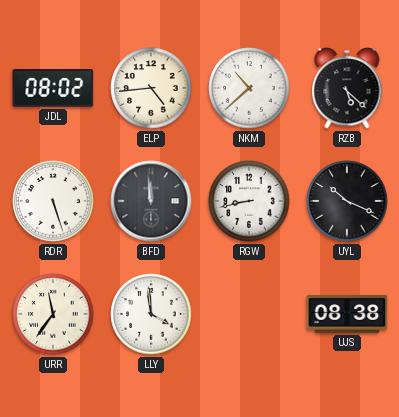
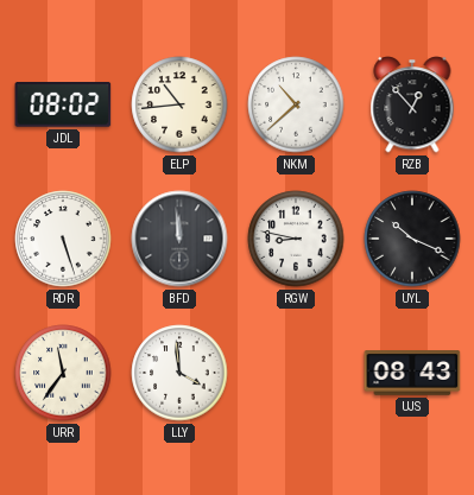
ELP: 4:44 -> 10:44
RZB: 5:22 -> 12:53
RGW: 8:43 -> 8:47
UJS: 08:38 -> 08:43
